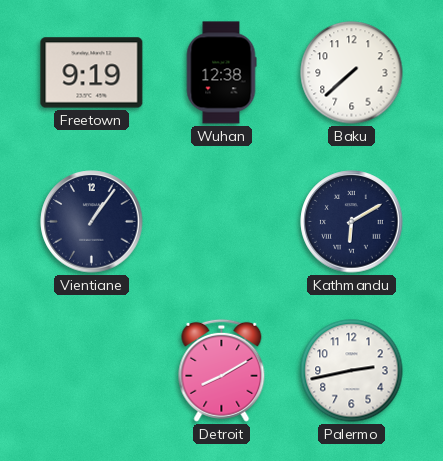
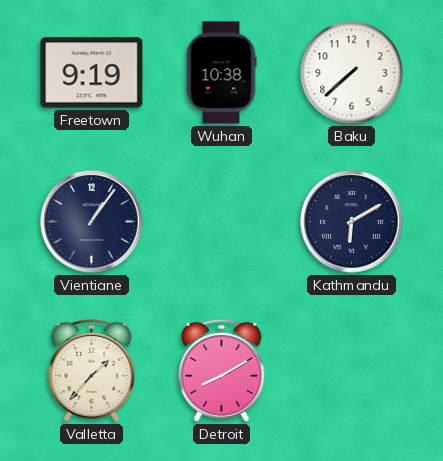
Wuhan: 12:38 -> 10:38
Valletta: none -> 1:37
Palermo: 2:43 -> none
